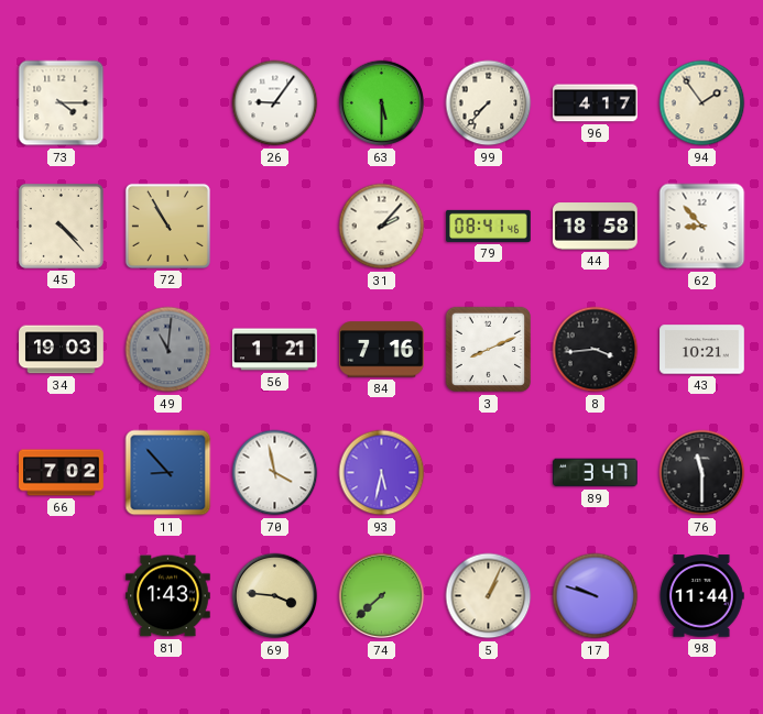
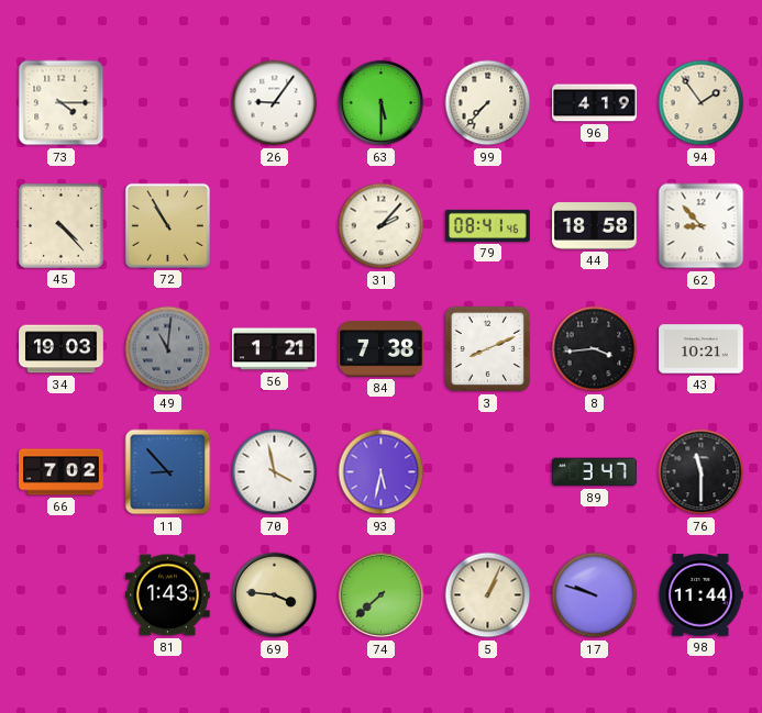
96: 4:17 -> 4:19
84: 7:16 -> 7:38
